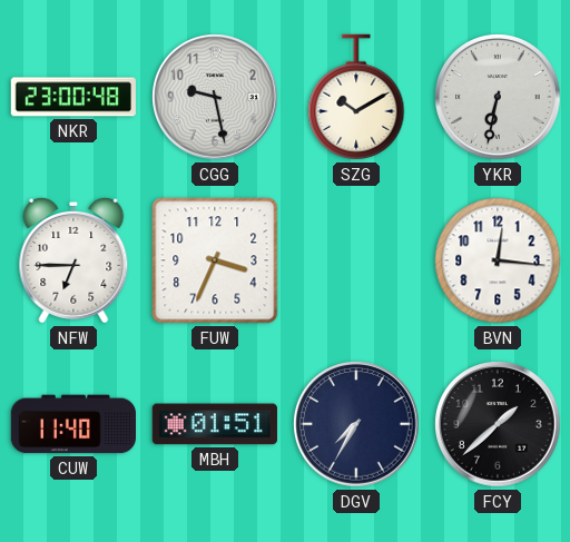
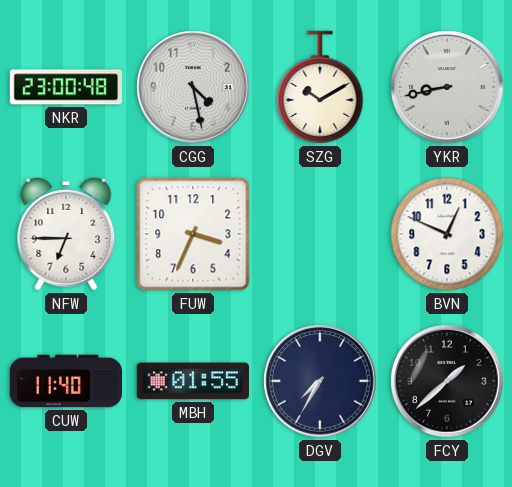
CGG: 9:28 -> 4:28
YKR: 6:32 -> 8:43
BVN: 12:16 -> 12:49
MBH: 01:51 -> 01:55
